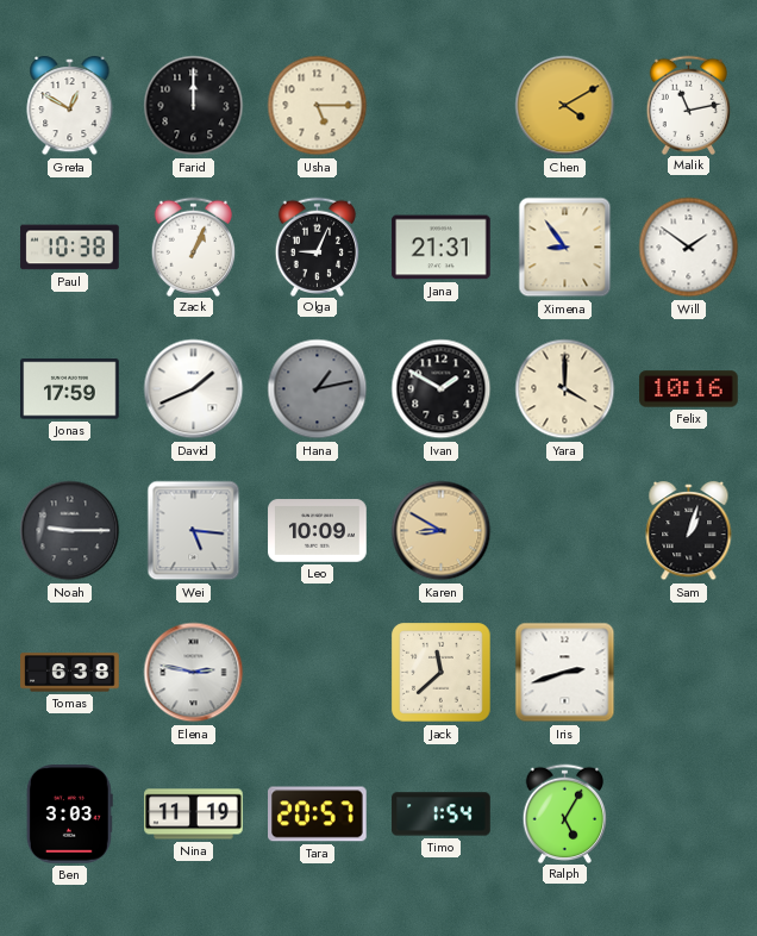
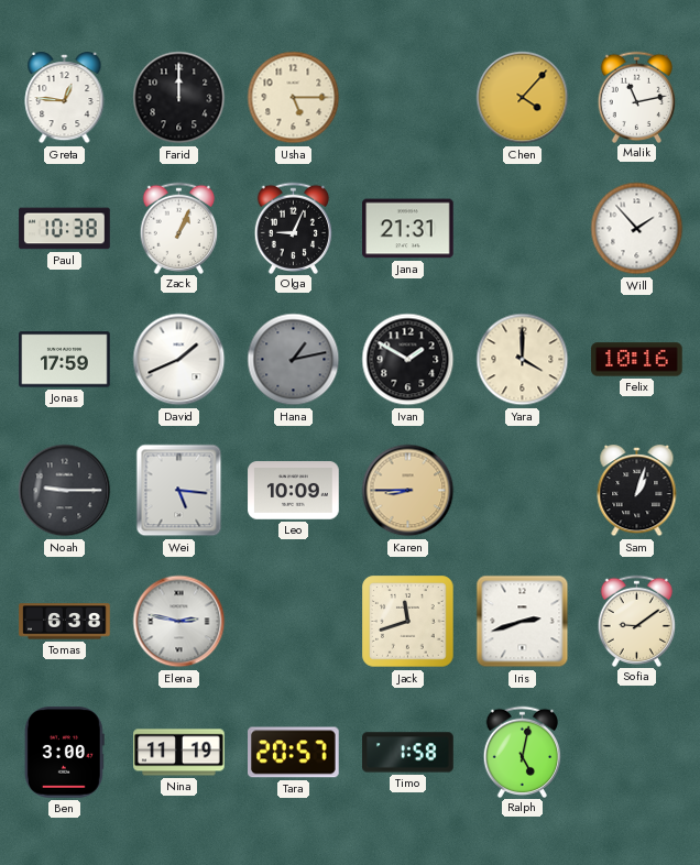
Greta: 12:50 -> 12:46
Chen: 4:10 -> 4:07
Ximena: 8:54 -> none
Will: 1:51 -> 1:53
Karen: 8:50 -> 8:45
Jack: 11:38 -> 11:42
Sofia: none -> 9:09
Ben: 3:03 -> 3:00
Timo: 1:54 -> 1:58
Ralph: 5:05 -> 5:02
